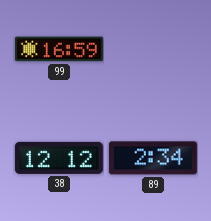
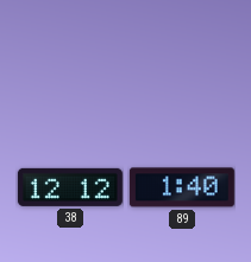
99: 16:59 -> none
89: 2:34 -> 1:40
